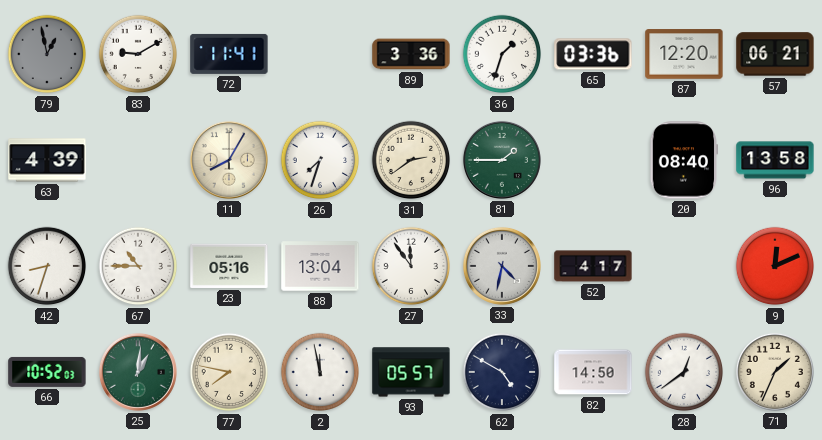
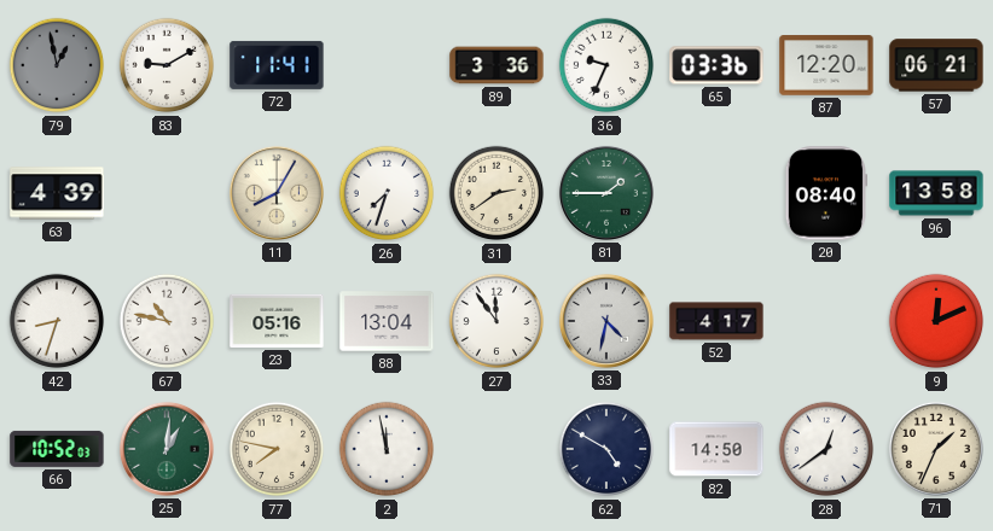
36: 1:33 -> 9:34
67: 10:45 -> 10:47
93: 05:57 -> none
